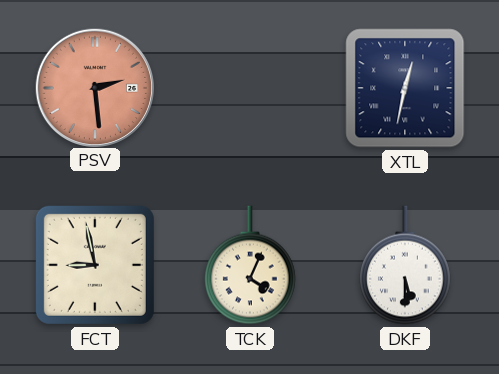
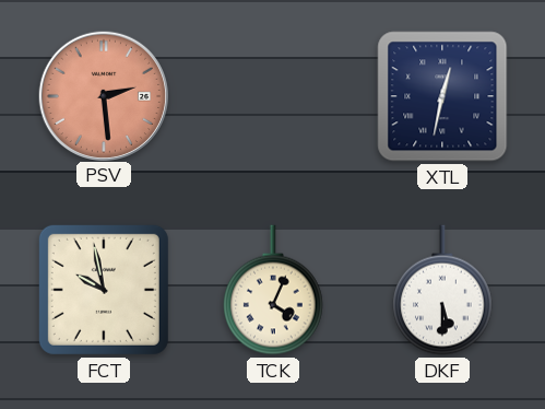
FCT: 8:58 -> 9:58
